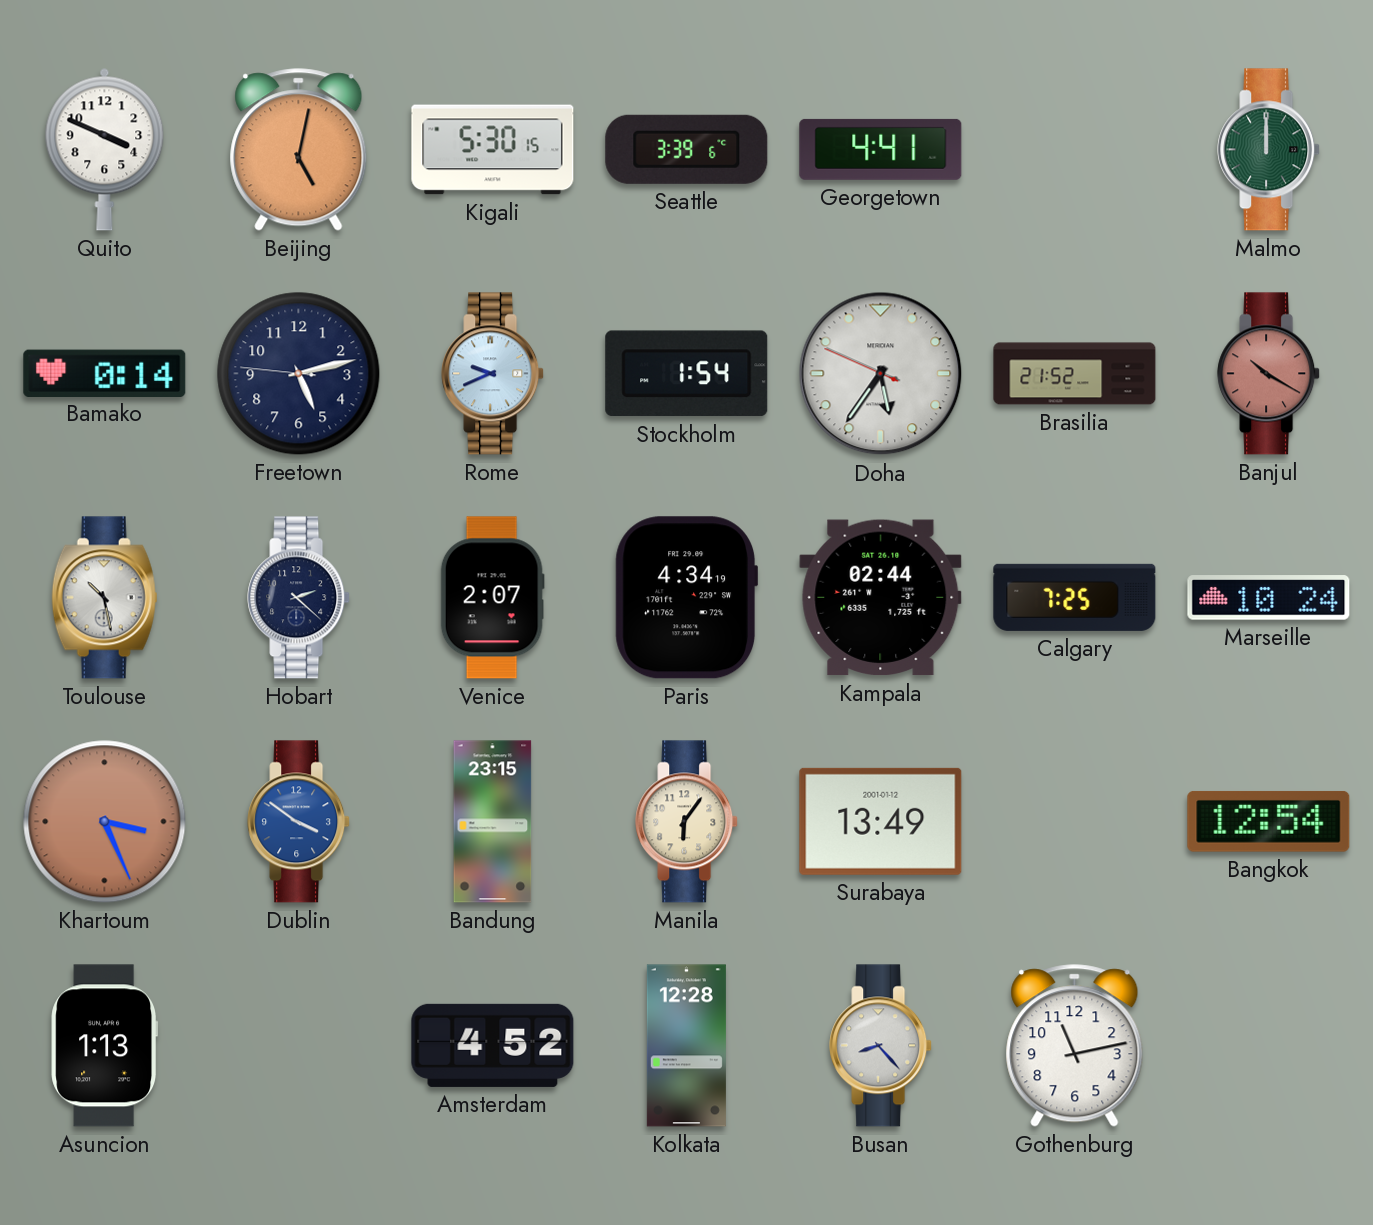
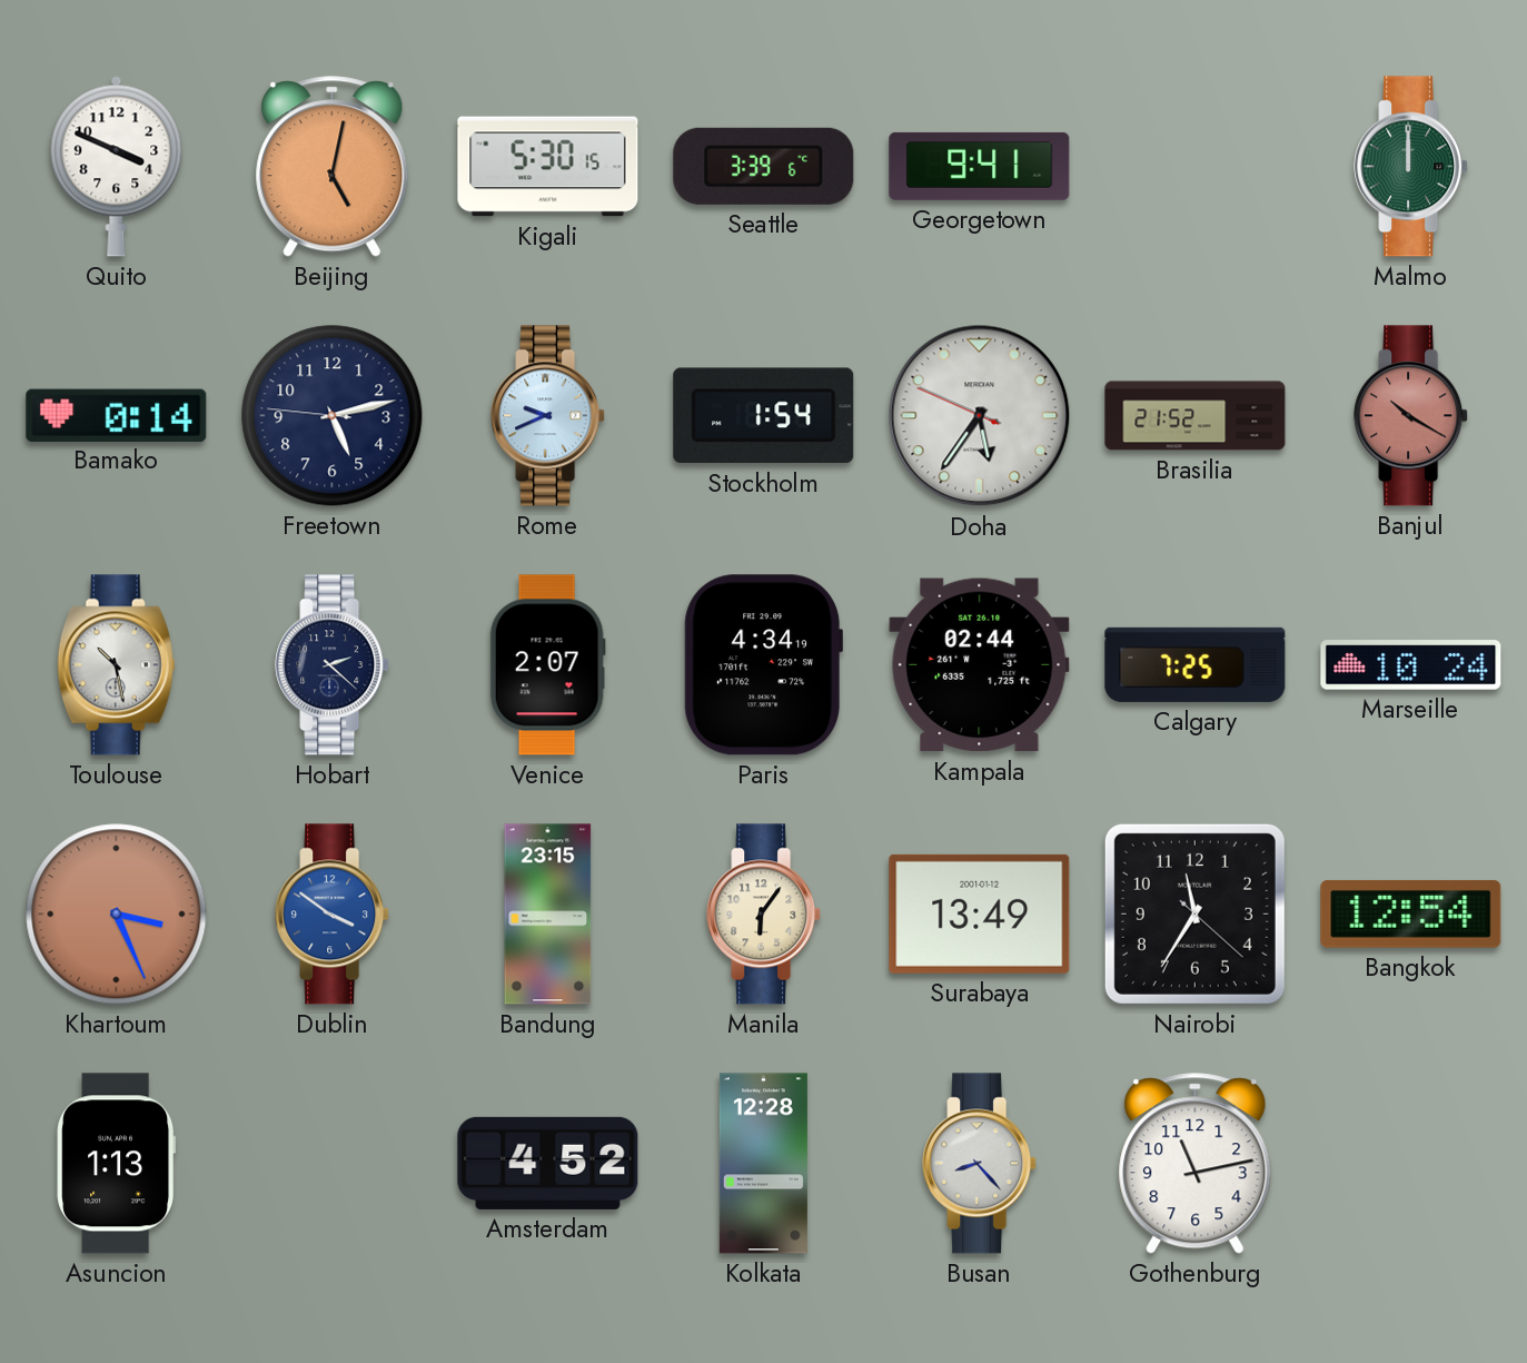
Georgetown: 4:41 -> 9:41
Nairobi: none -> 11:35
